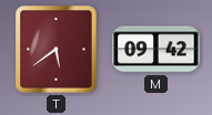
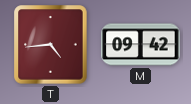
T: 5:39 -> 4:44
